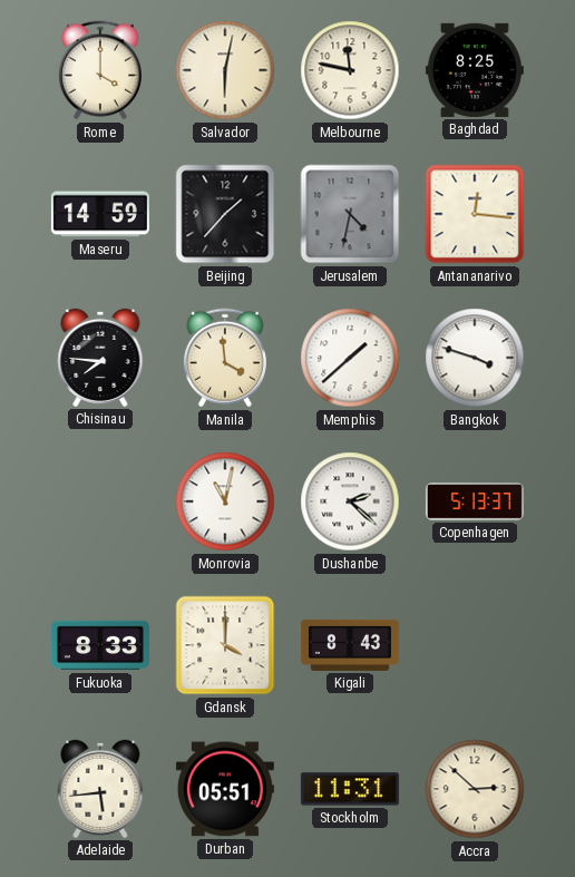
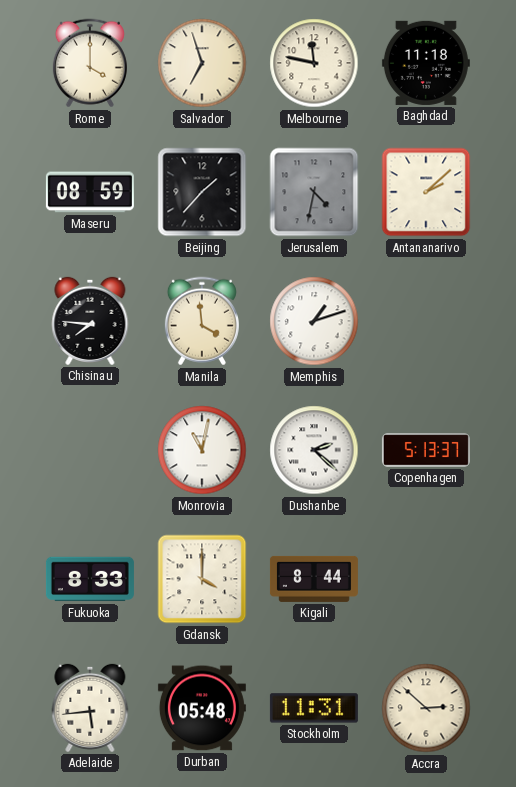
Salvador: 6:02 -> 6:57
Baghdad: 8:25 -> 11:18
Maseru: 14:59 -> 08:59
Antananarivo: 12:16 -> 2:08
Memphis: 1:38 -> 1:12
Bangkok: 3:48 -> none
Kigali: 8:43 -> 8:44
Durban: 05:51 -> 05:48
